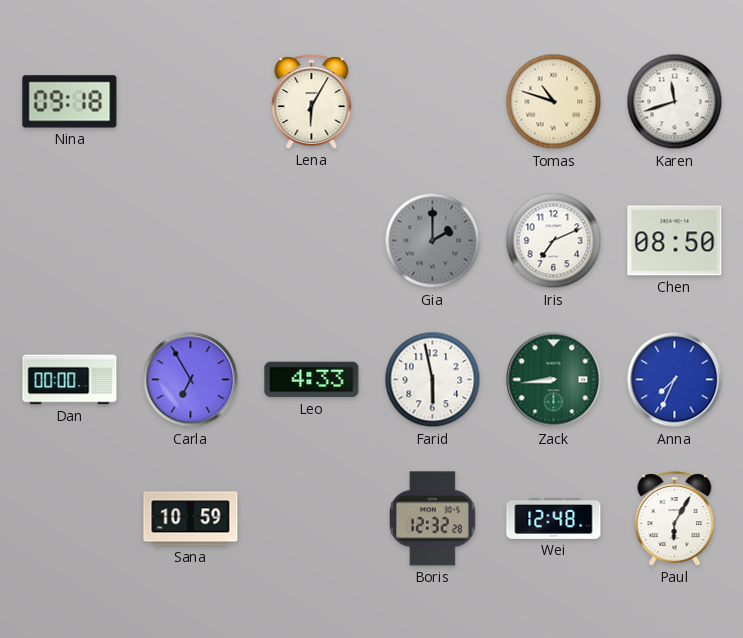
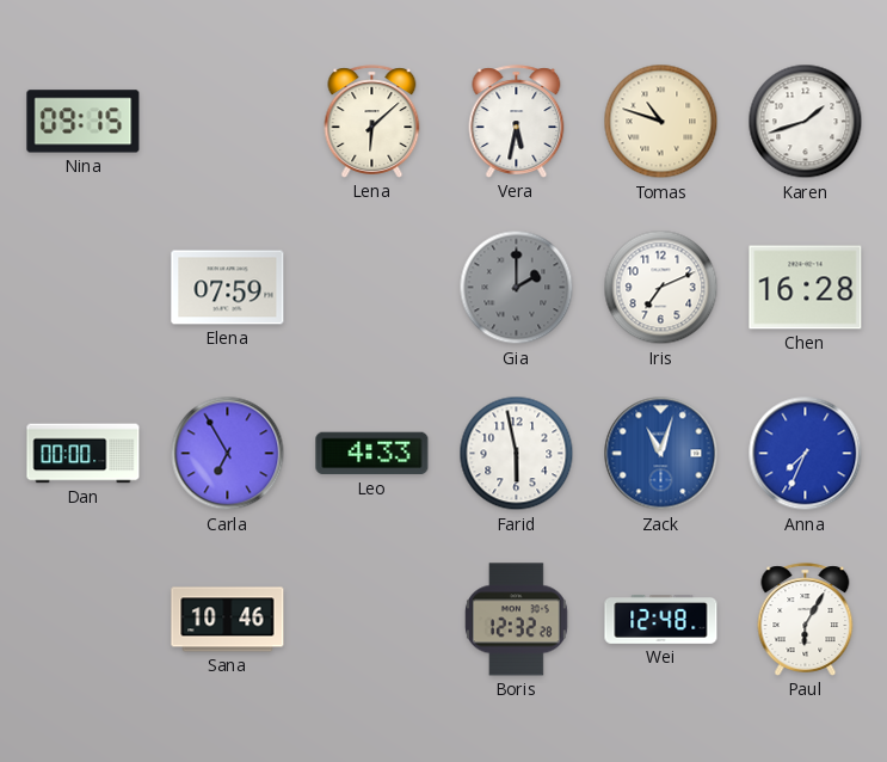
Nina: 09:18 -> 09:15
Lena: 6:05 -> 6:08
Vera: none -> 5:32
Karen: 11:42 -> 1:42
Elena: none -> 07:59
Chen: 08:50 -> 16:28
Zack: 8:44 -> 11:03
Zack dial: green -> blue
Sana: 10:59 -> 10:46
